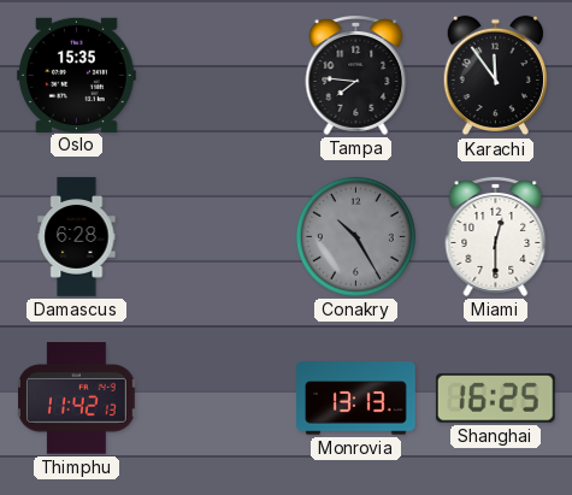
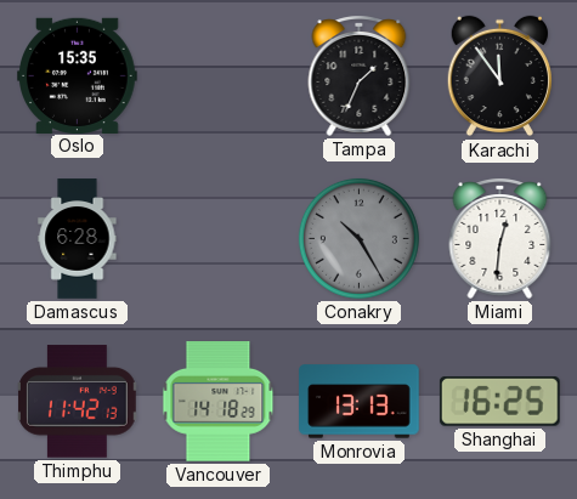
Tampa: 7:46 -> 1:34
Miami: 12:30 -> 12:31
Vancouver: none -> 14:18
